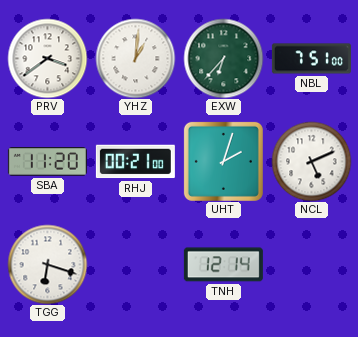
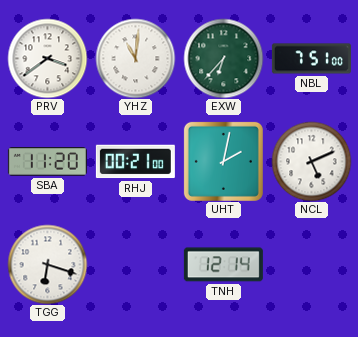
YHZ: 1:01 -> 11:01
UHT: 2:03 -> 2:02
